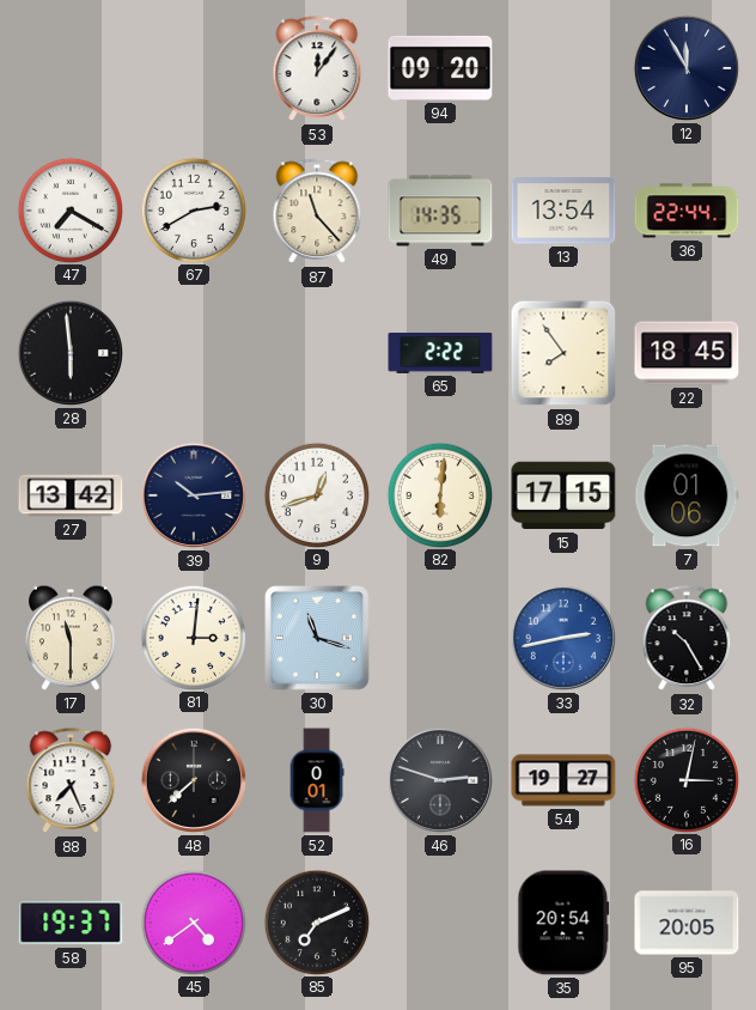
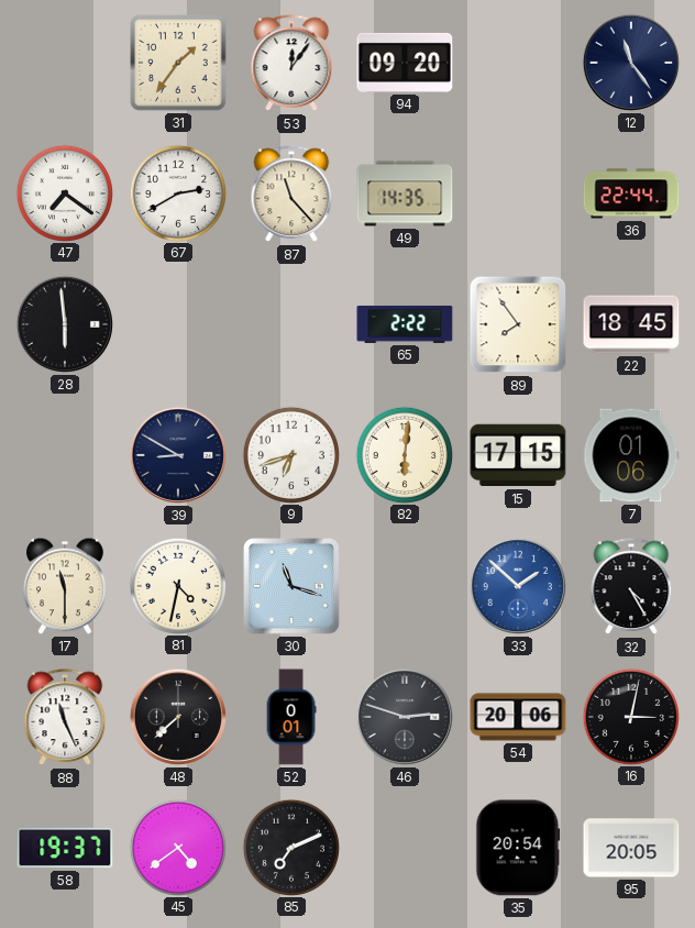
31: none -> 1:36
12: 11:55 -> 11:24
47: 7:20 -> 7:21
13: 13:54 -> none
27: 13:42 -> none
39: 10:14 -> 8:50
9: 12:42 -> 6:42
81: 3:01 -> 4:32
33: 2:43 -> 1:52
32: 10:25 -> 4:25
88: 7:26 -> 11:26
54: 19:27 -> 20:06
